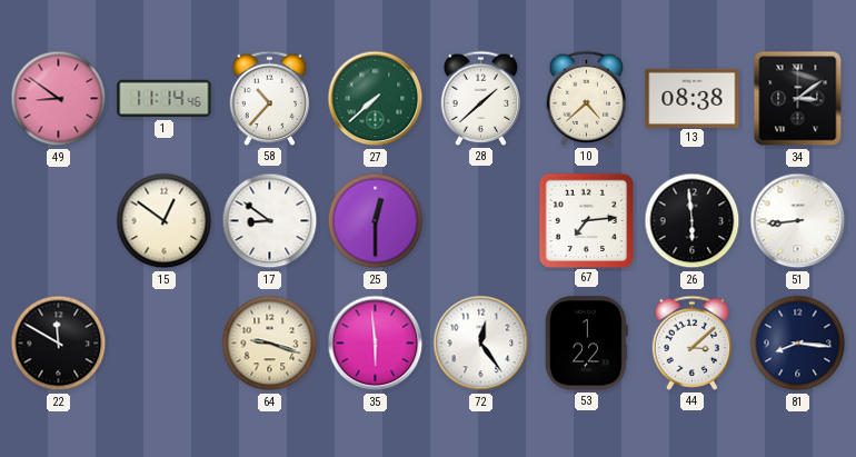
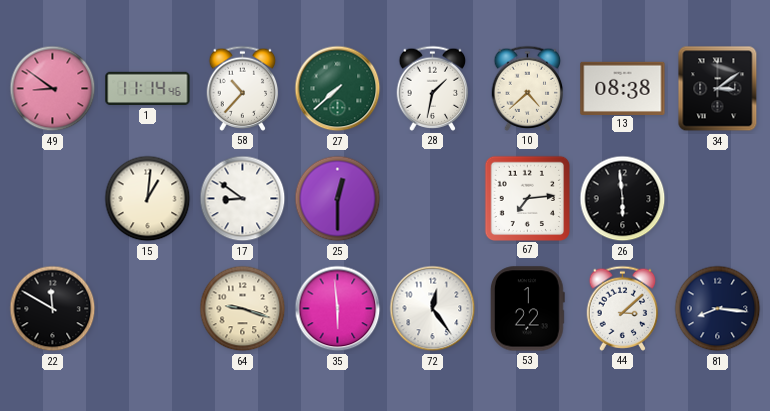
28: 1:38 -> 1:32
15: 12:51 -> 1:01
51: 8:44 -> none
